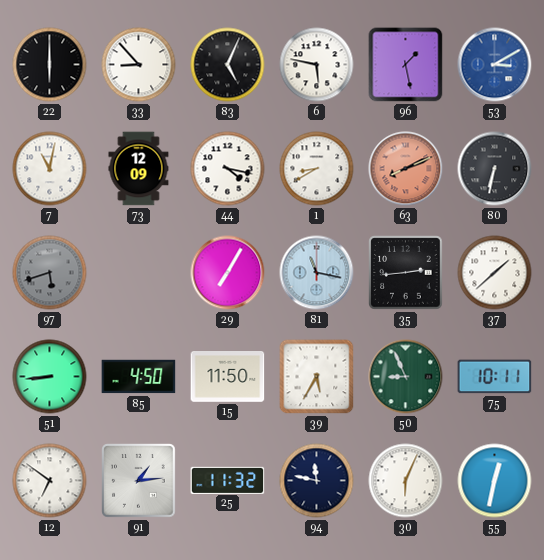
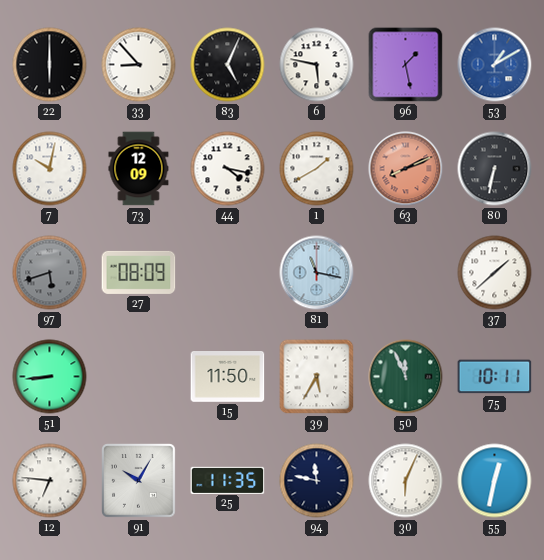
53: 3:10 -> 1:10
7: 11:02 -> 10:02
1: 8:40 -> 1:40
27: none -> 08:09
29: 7:05 -> none
35: 2:44 -> none
85: 4:50 -> none
50: 8:56 -> 11:56
12: 6:51 -> 6:46
91: 1:14 -> 10:05
25: 11:32 -> 11:35
